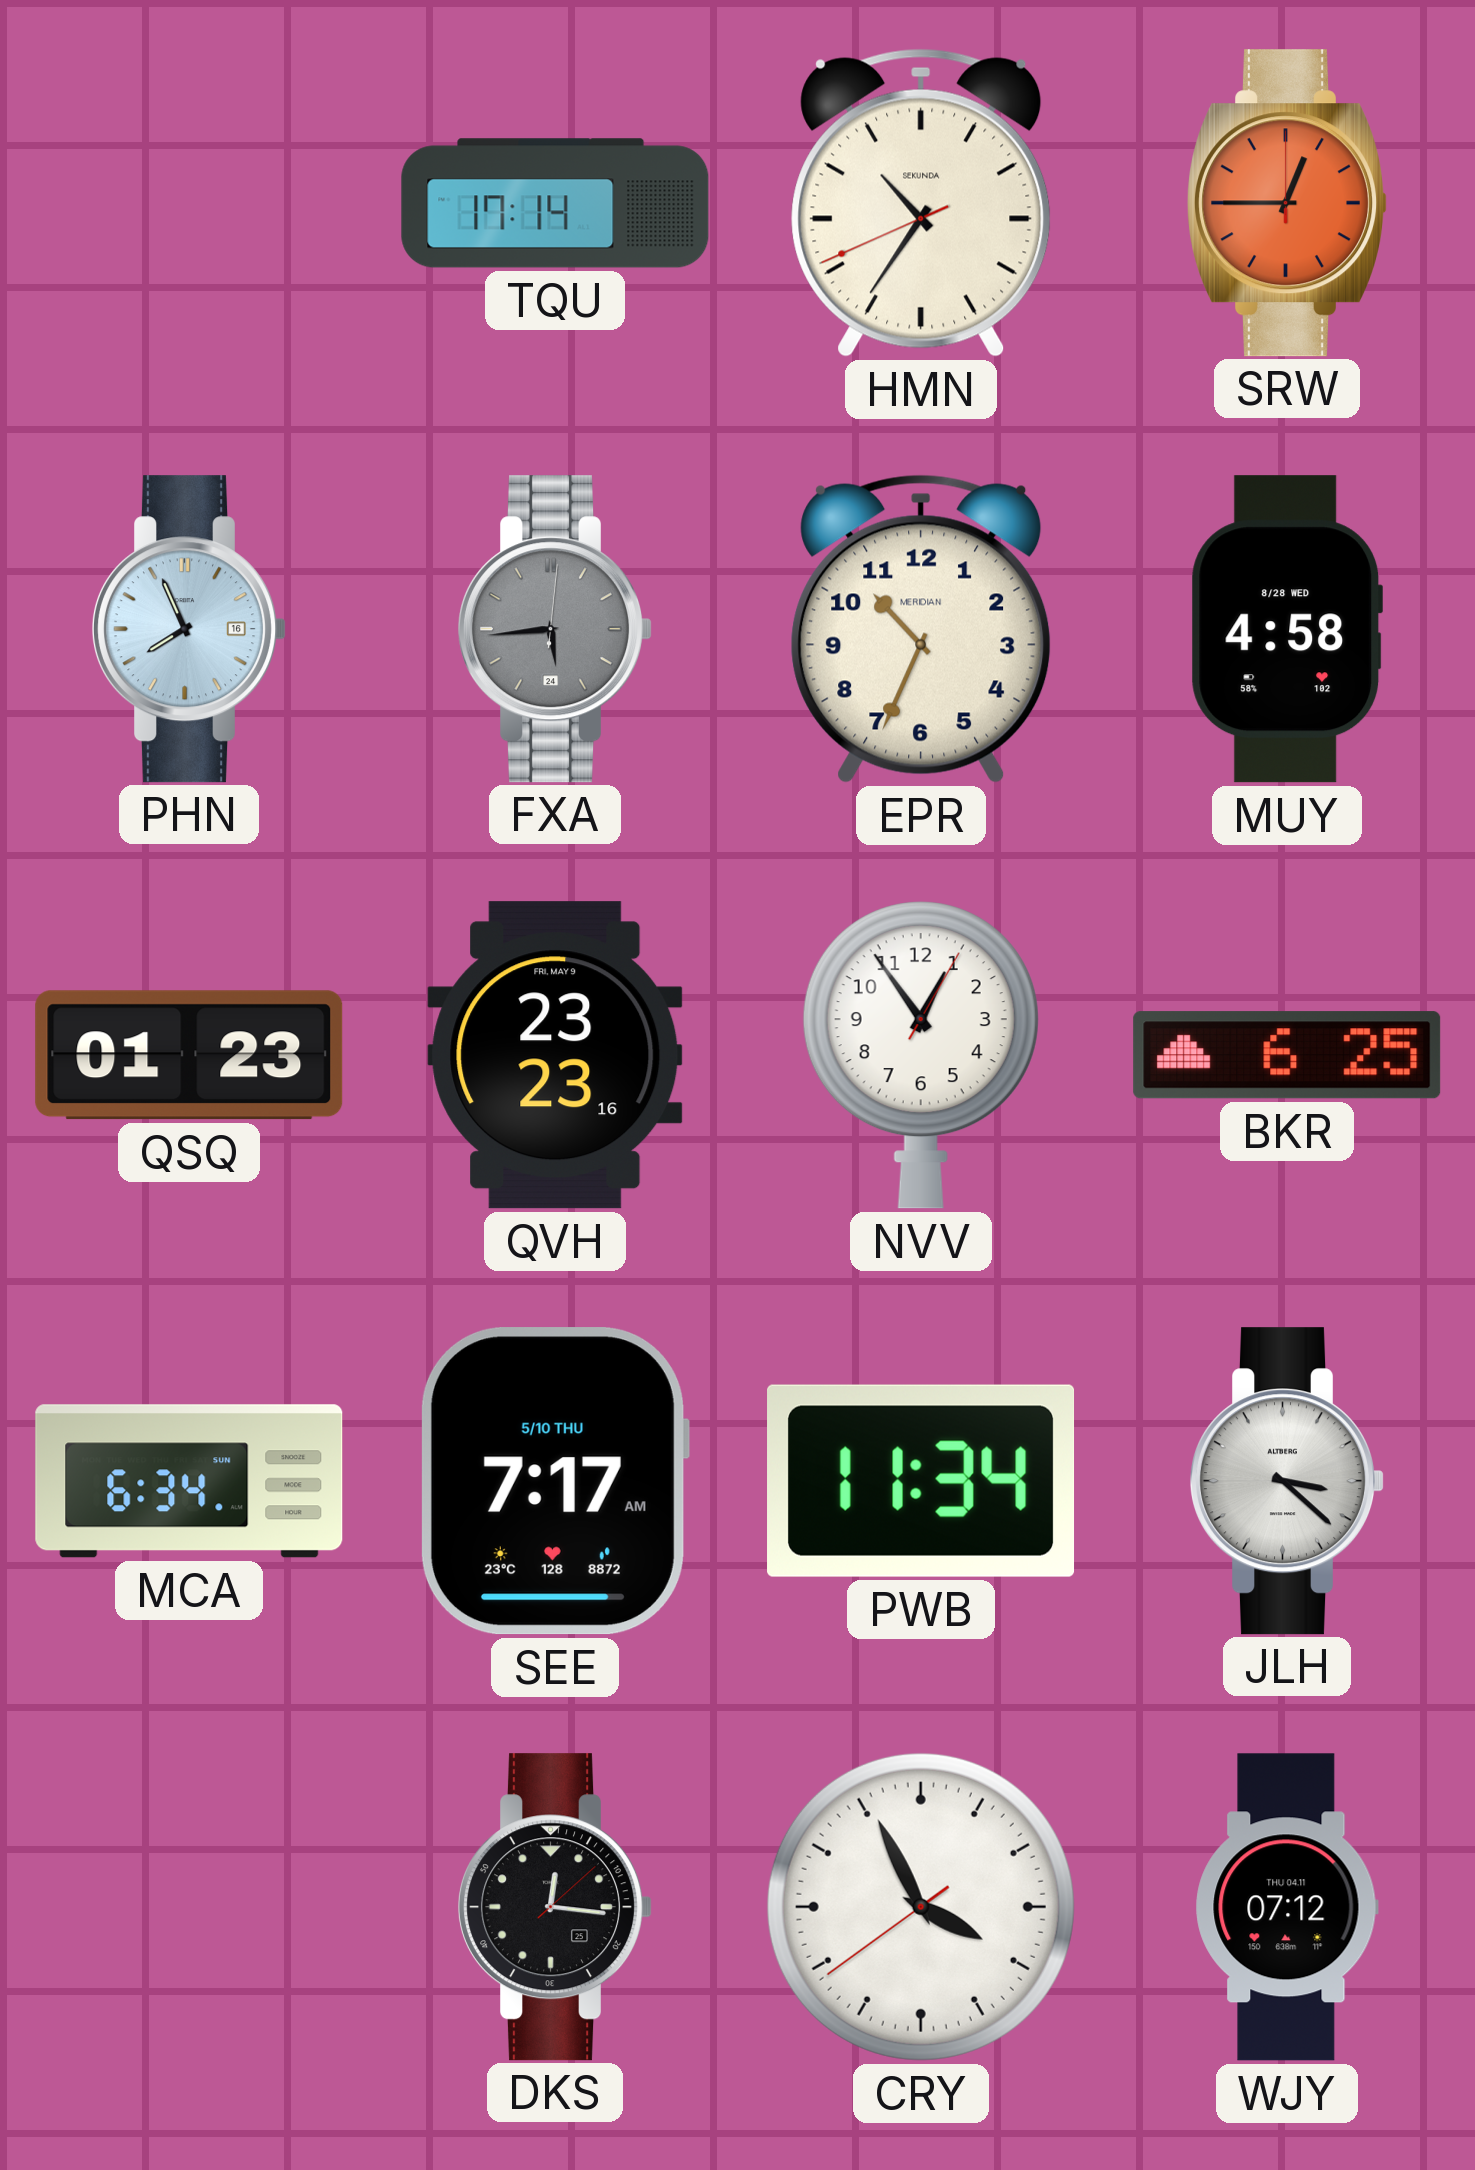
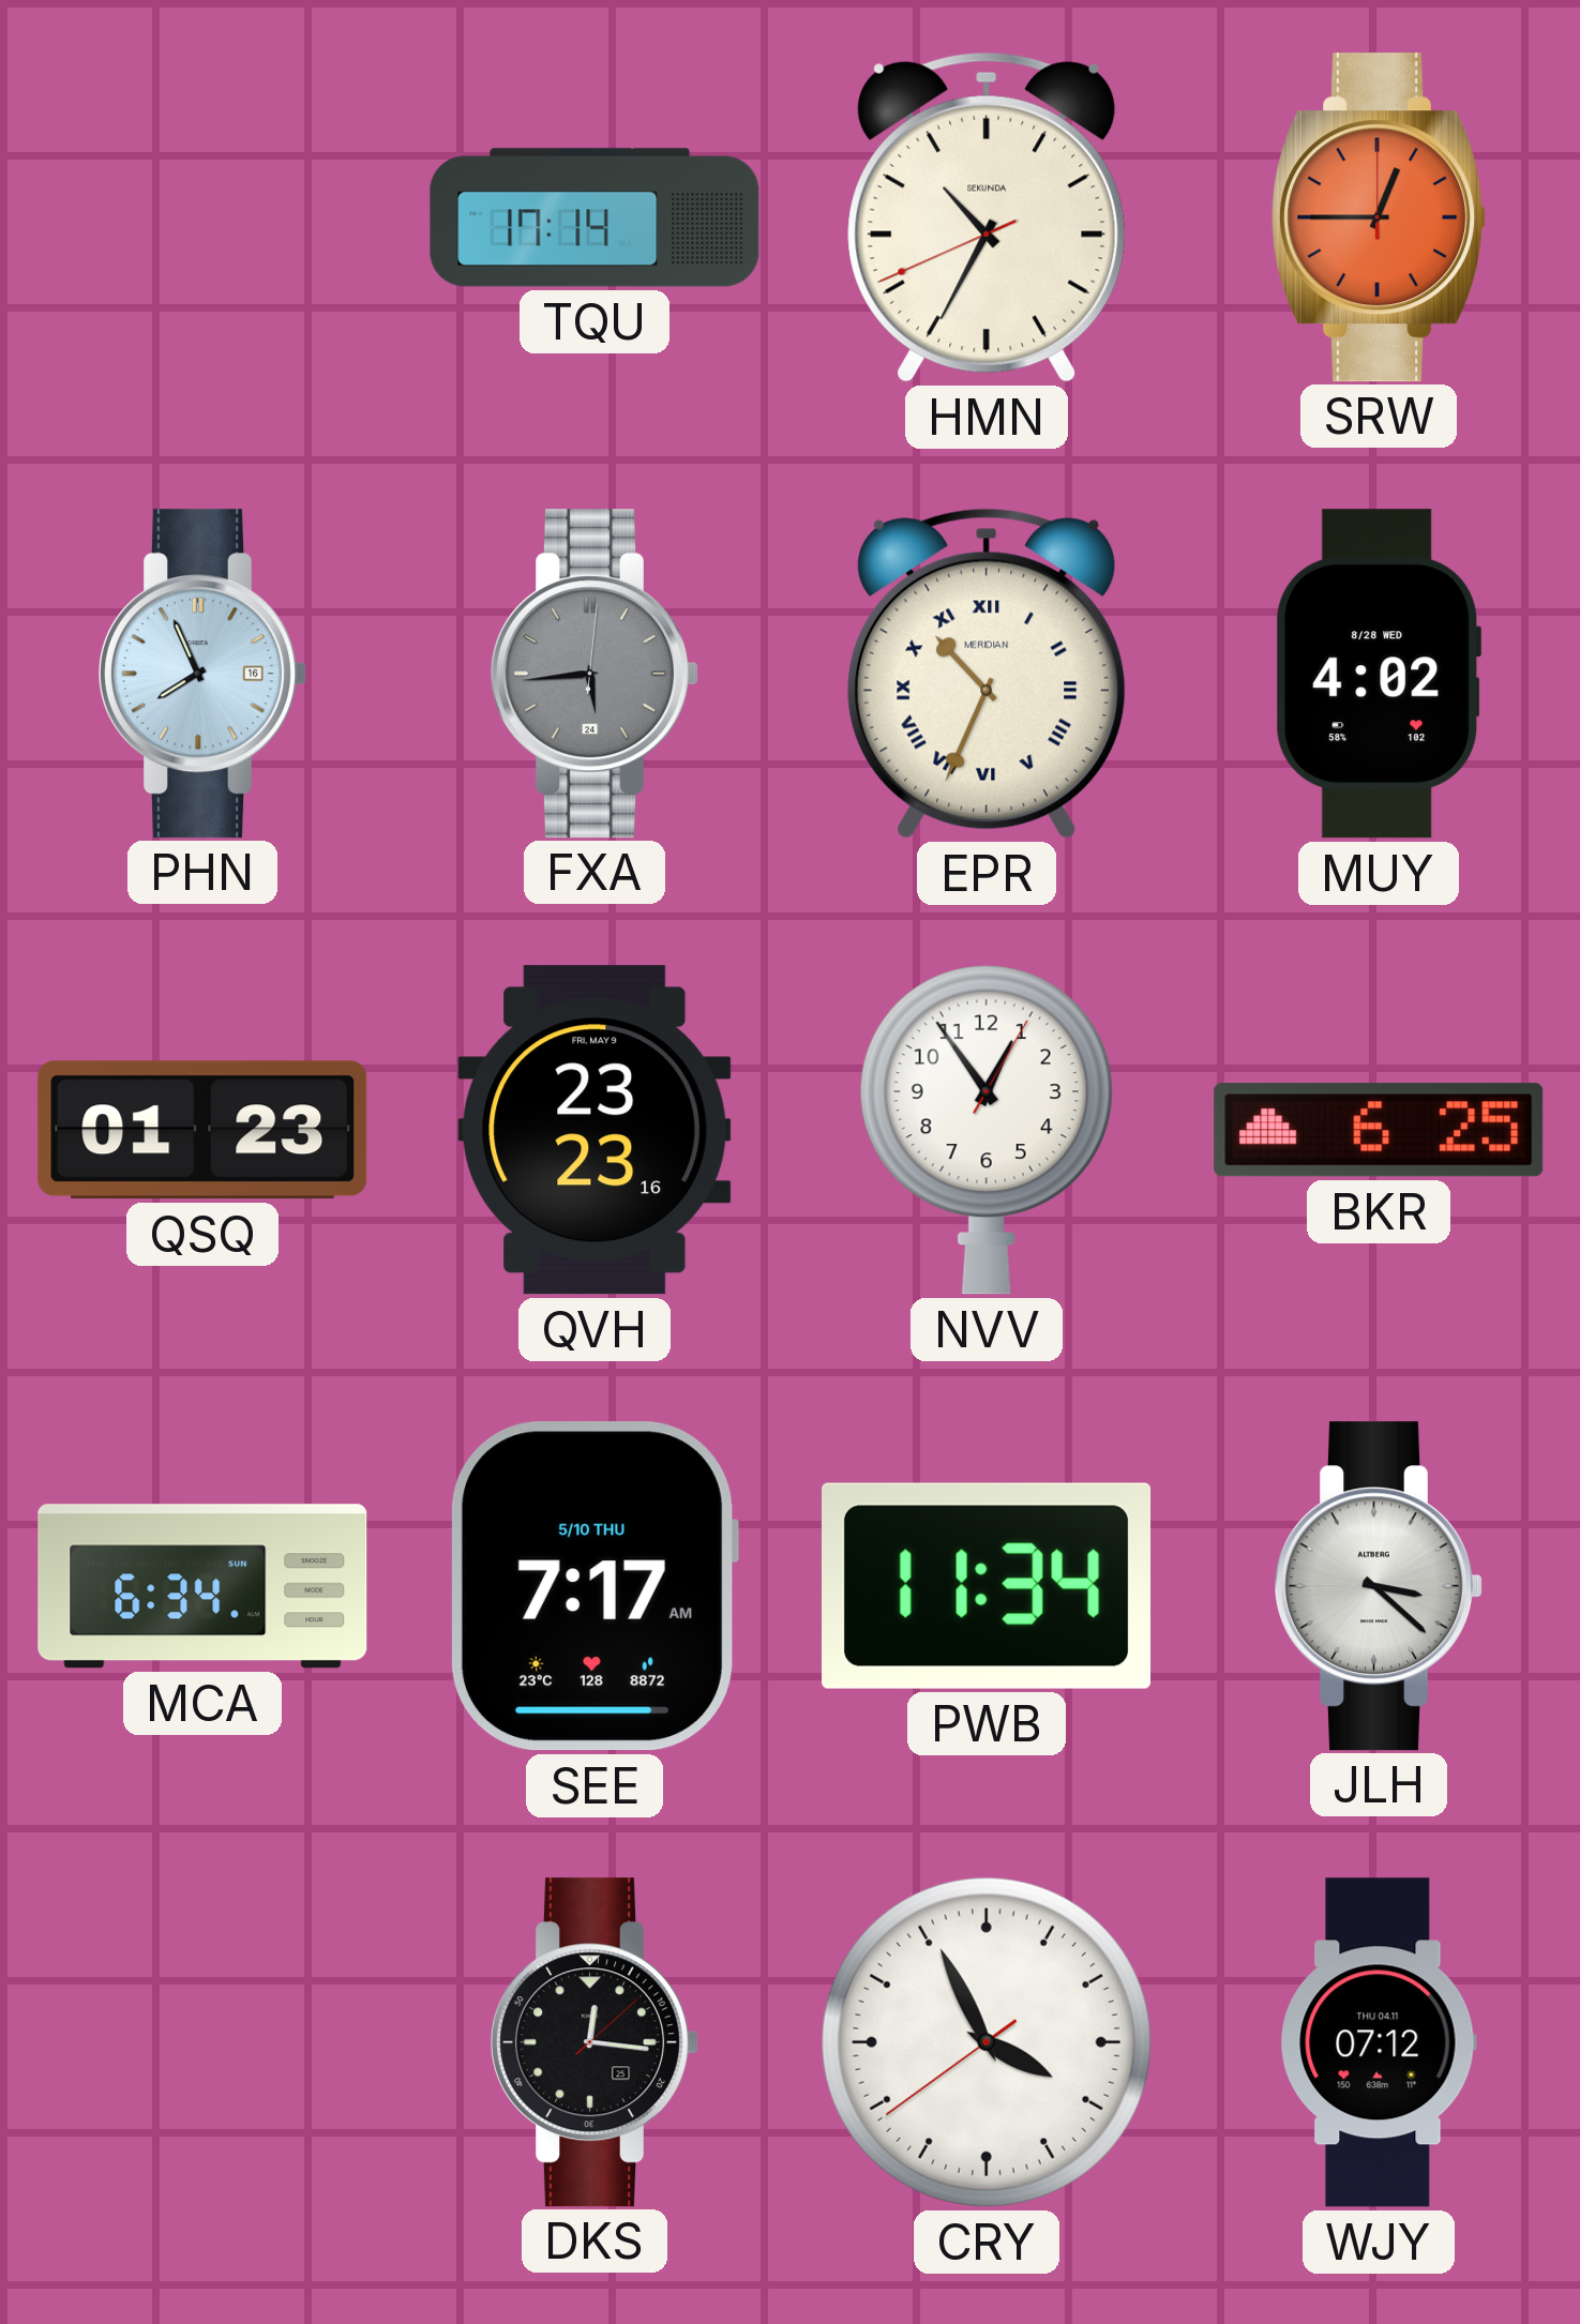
HMN: 10:35 -> 10:34
EPR numerals: Arabic -> Roman
MUY: 4:58 -> 4:02
